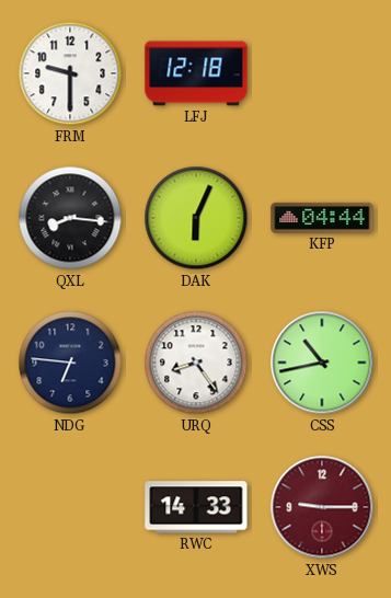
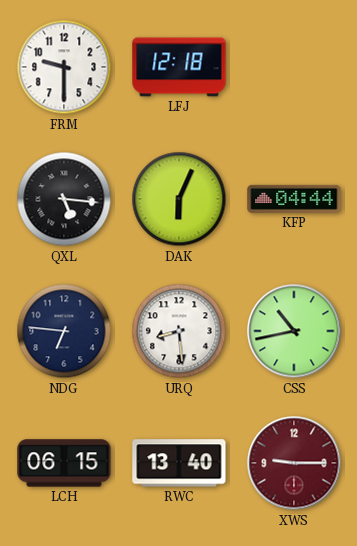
QXL: 8:16 -> 5:16
URQ: 8:24 -> 8:29
LCH: none -> 06:15
RWC: 14:33 -> 13:40
